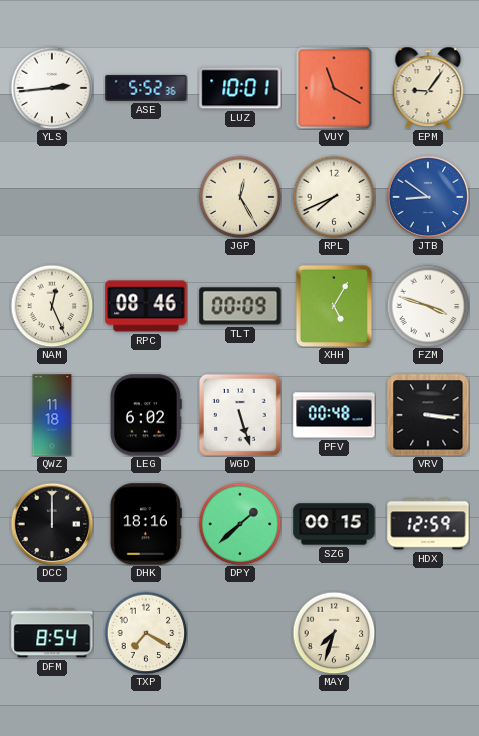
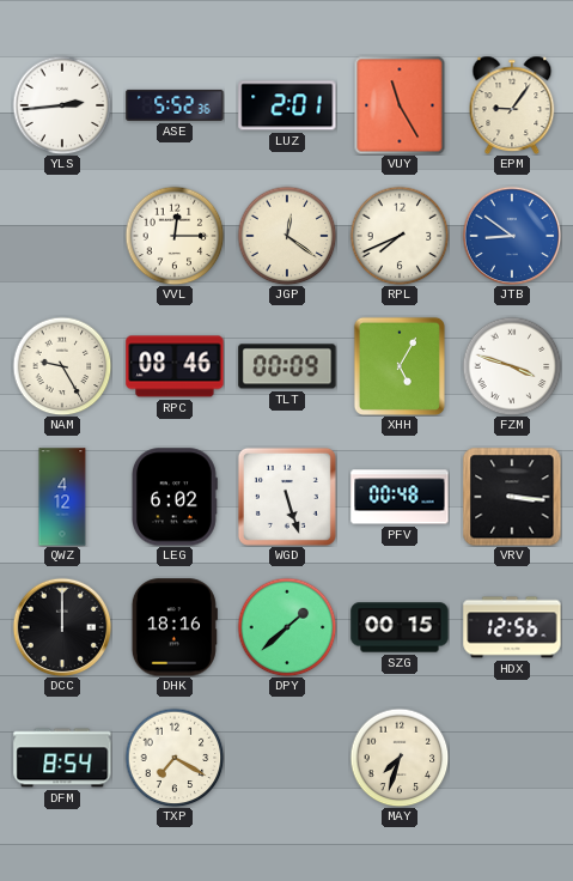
LUZ: 10:01 -> 2:01
VUY: 11:20 -> 11:25
VVL: none -> 12:15
JGP: 12:25 -> 12:21
NAM: 12:26 -> 9:25
QWZ: 11:18 -> 4:12
HDX: 12:59 -> 12:56
